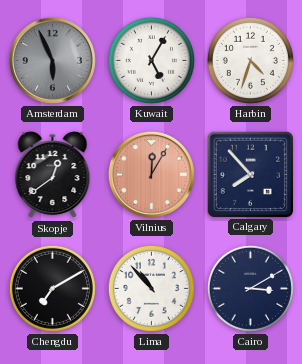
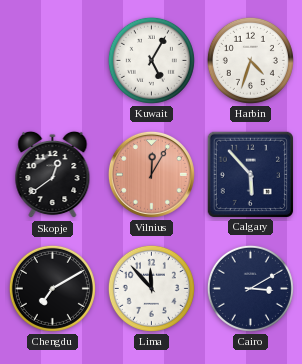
Amsterdam: 5:56 -> none
Calgary: 7:53 -> 5:53
Lima: 10:53 -> 11:53
